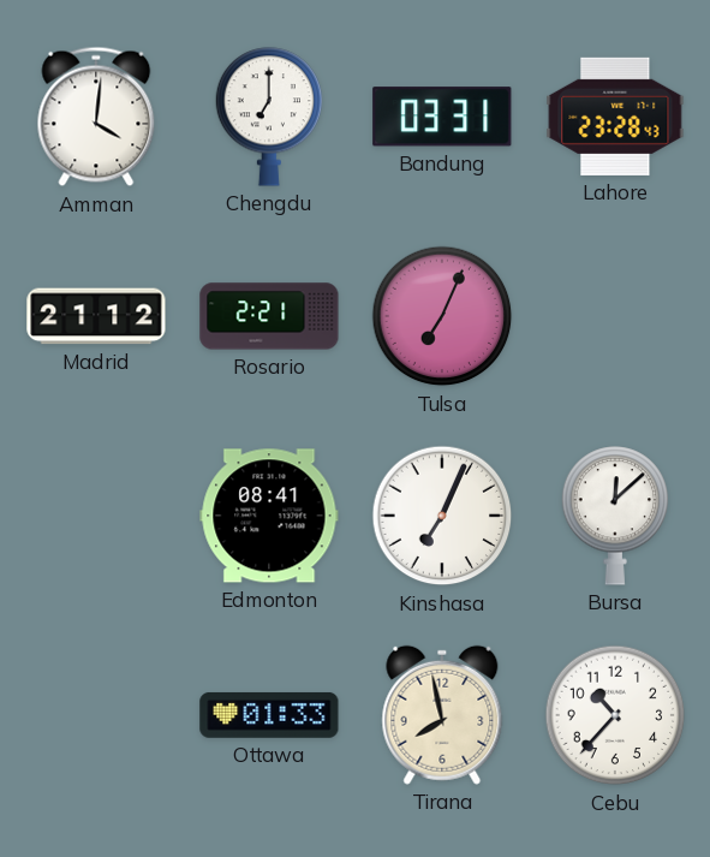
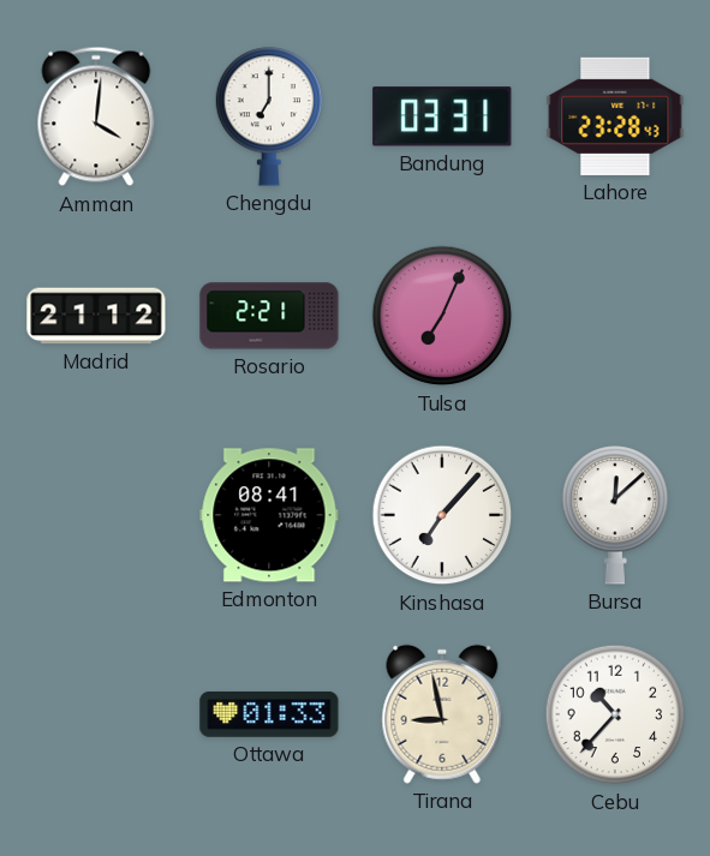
Kinshasa: 7:04 -> 7:07
Tirana: 7:58 -> 8:58
